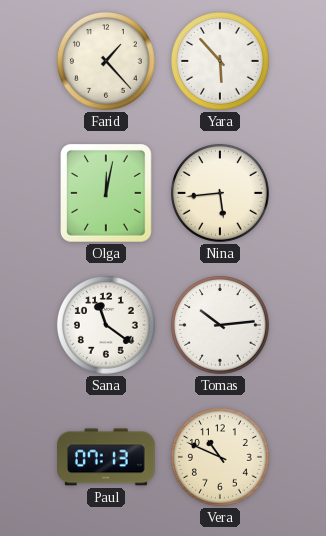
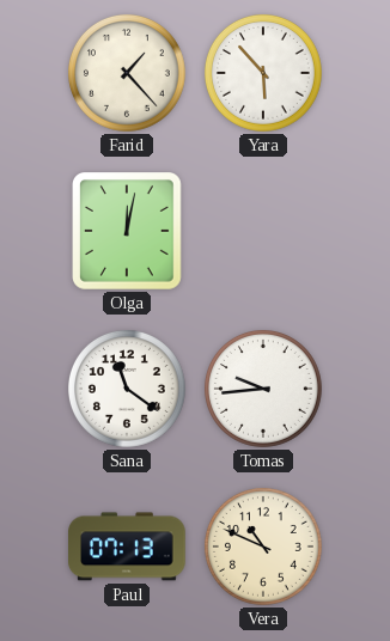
Nina: 5:44 -> none
Tomas: 10:14 -> 9:44
